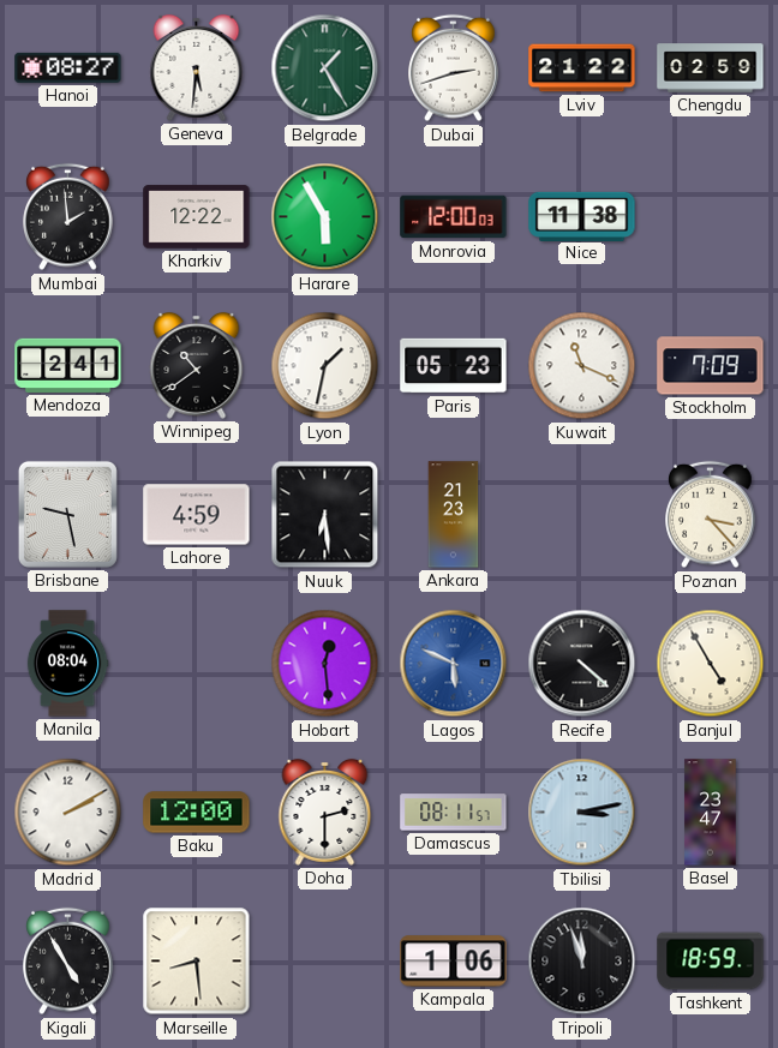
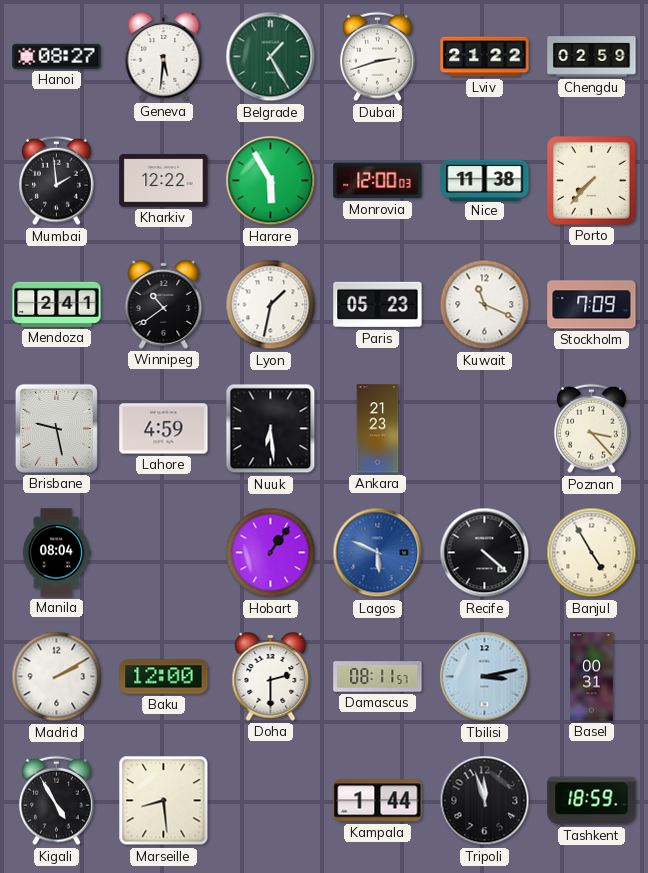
Porto: none -> 7:37
Hobart: 12:29 -> 1:06
Basel: 23:47 -> 00:31
Kampala: 1:06 -> 1:44
